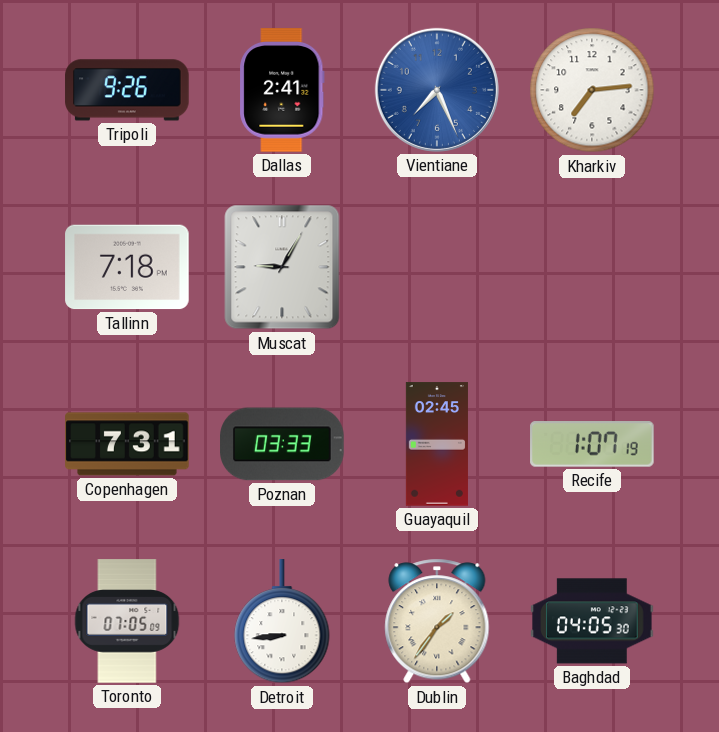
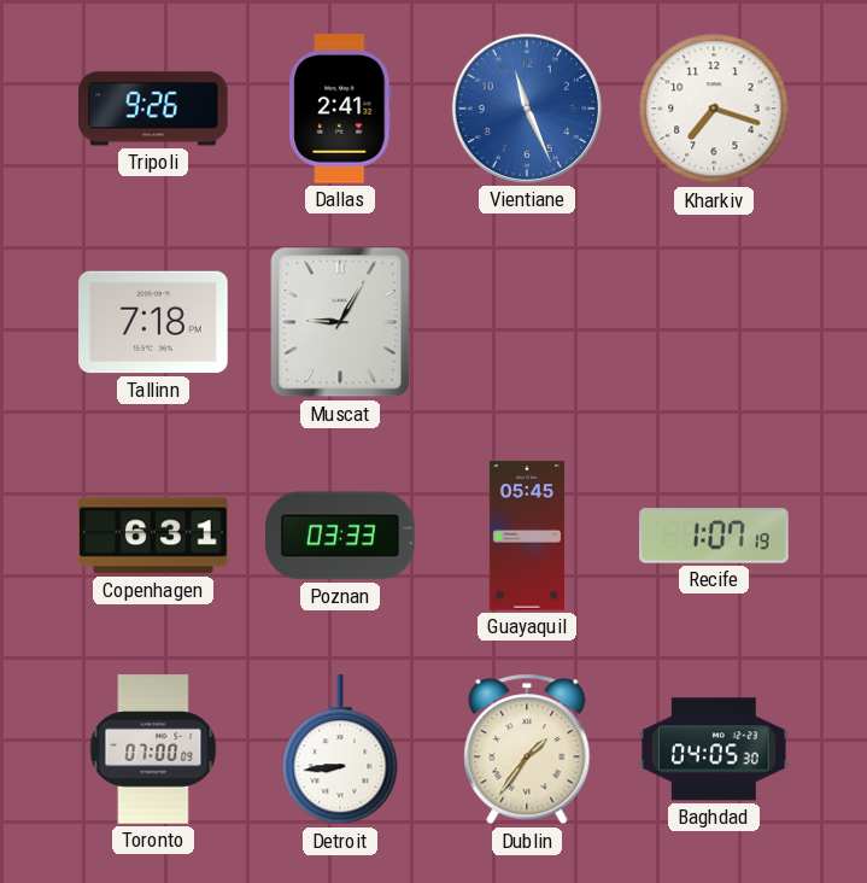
Vientiane: 7:26 -> 11:26
Kharkiv: 7:14 -> 7:18
Copenhagen: 7:31 -> 6:31
Guayaquil: 02:45 -> 05:45
Toronto: 07:05 -> 07:00
